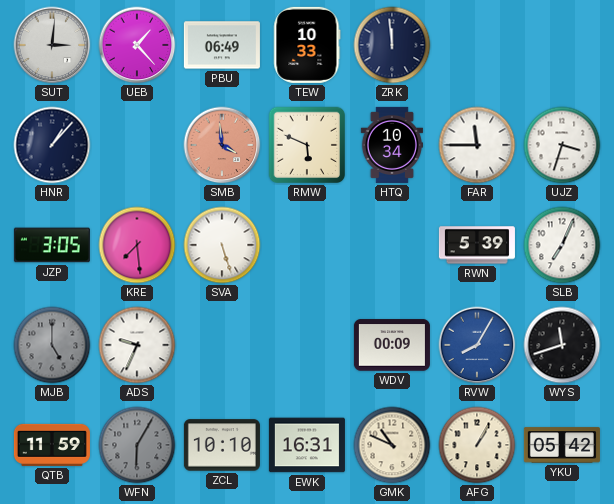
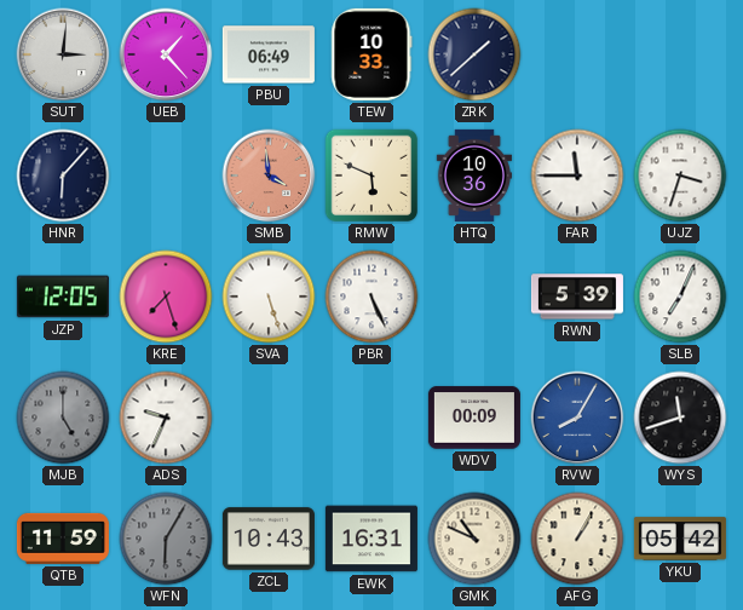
ZRK: 11:59 -> 1:38
HNR: 1:07 -> 6:07
HTQ: 10:34 -> 10:36
JZP: 3:05 -> 12:05
KRE: 7:29 -> 7:27
PBR: none -> 5:26
ZCL: 10:10 -> 10:43
